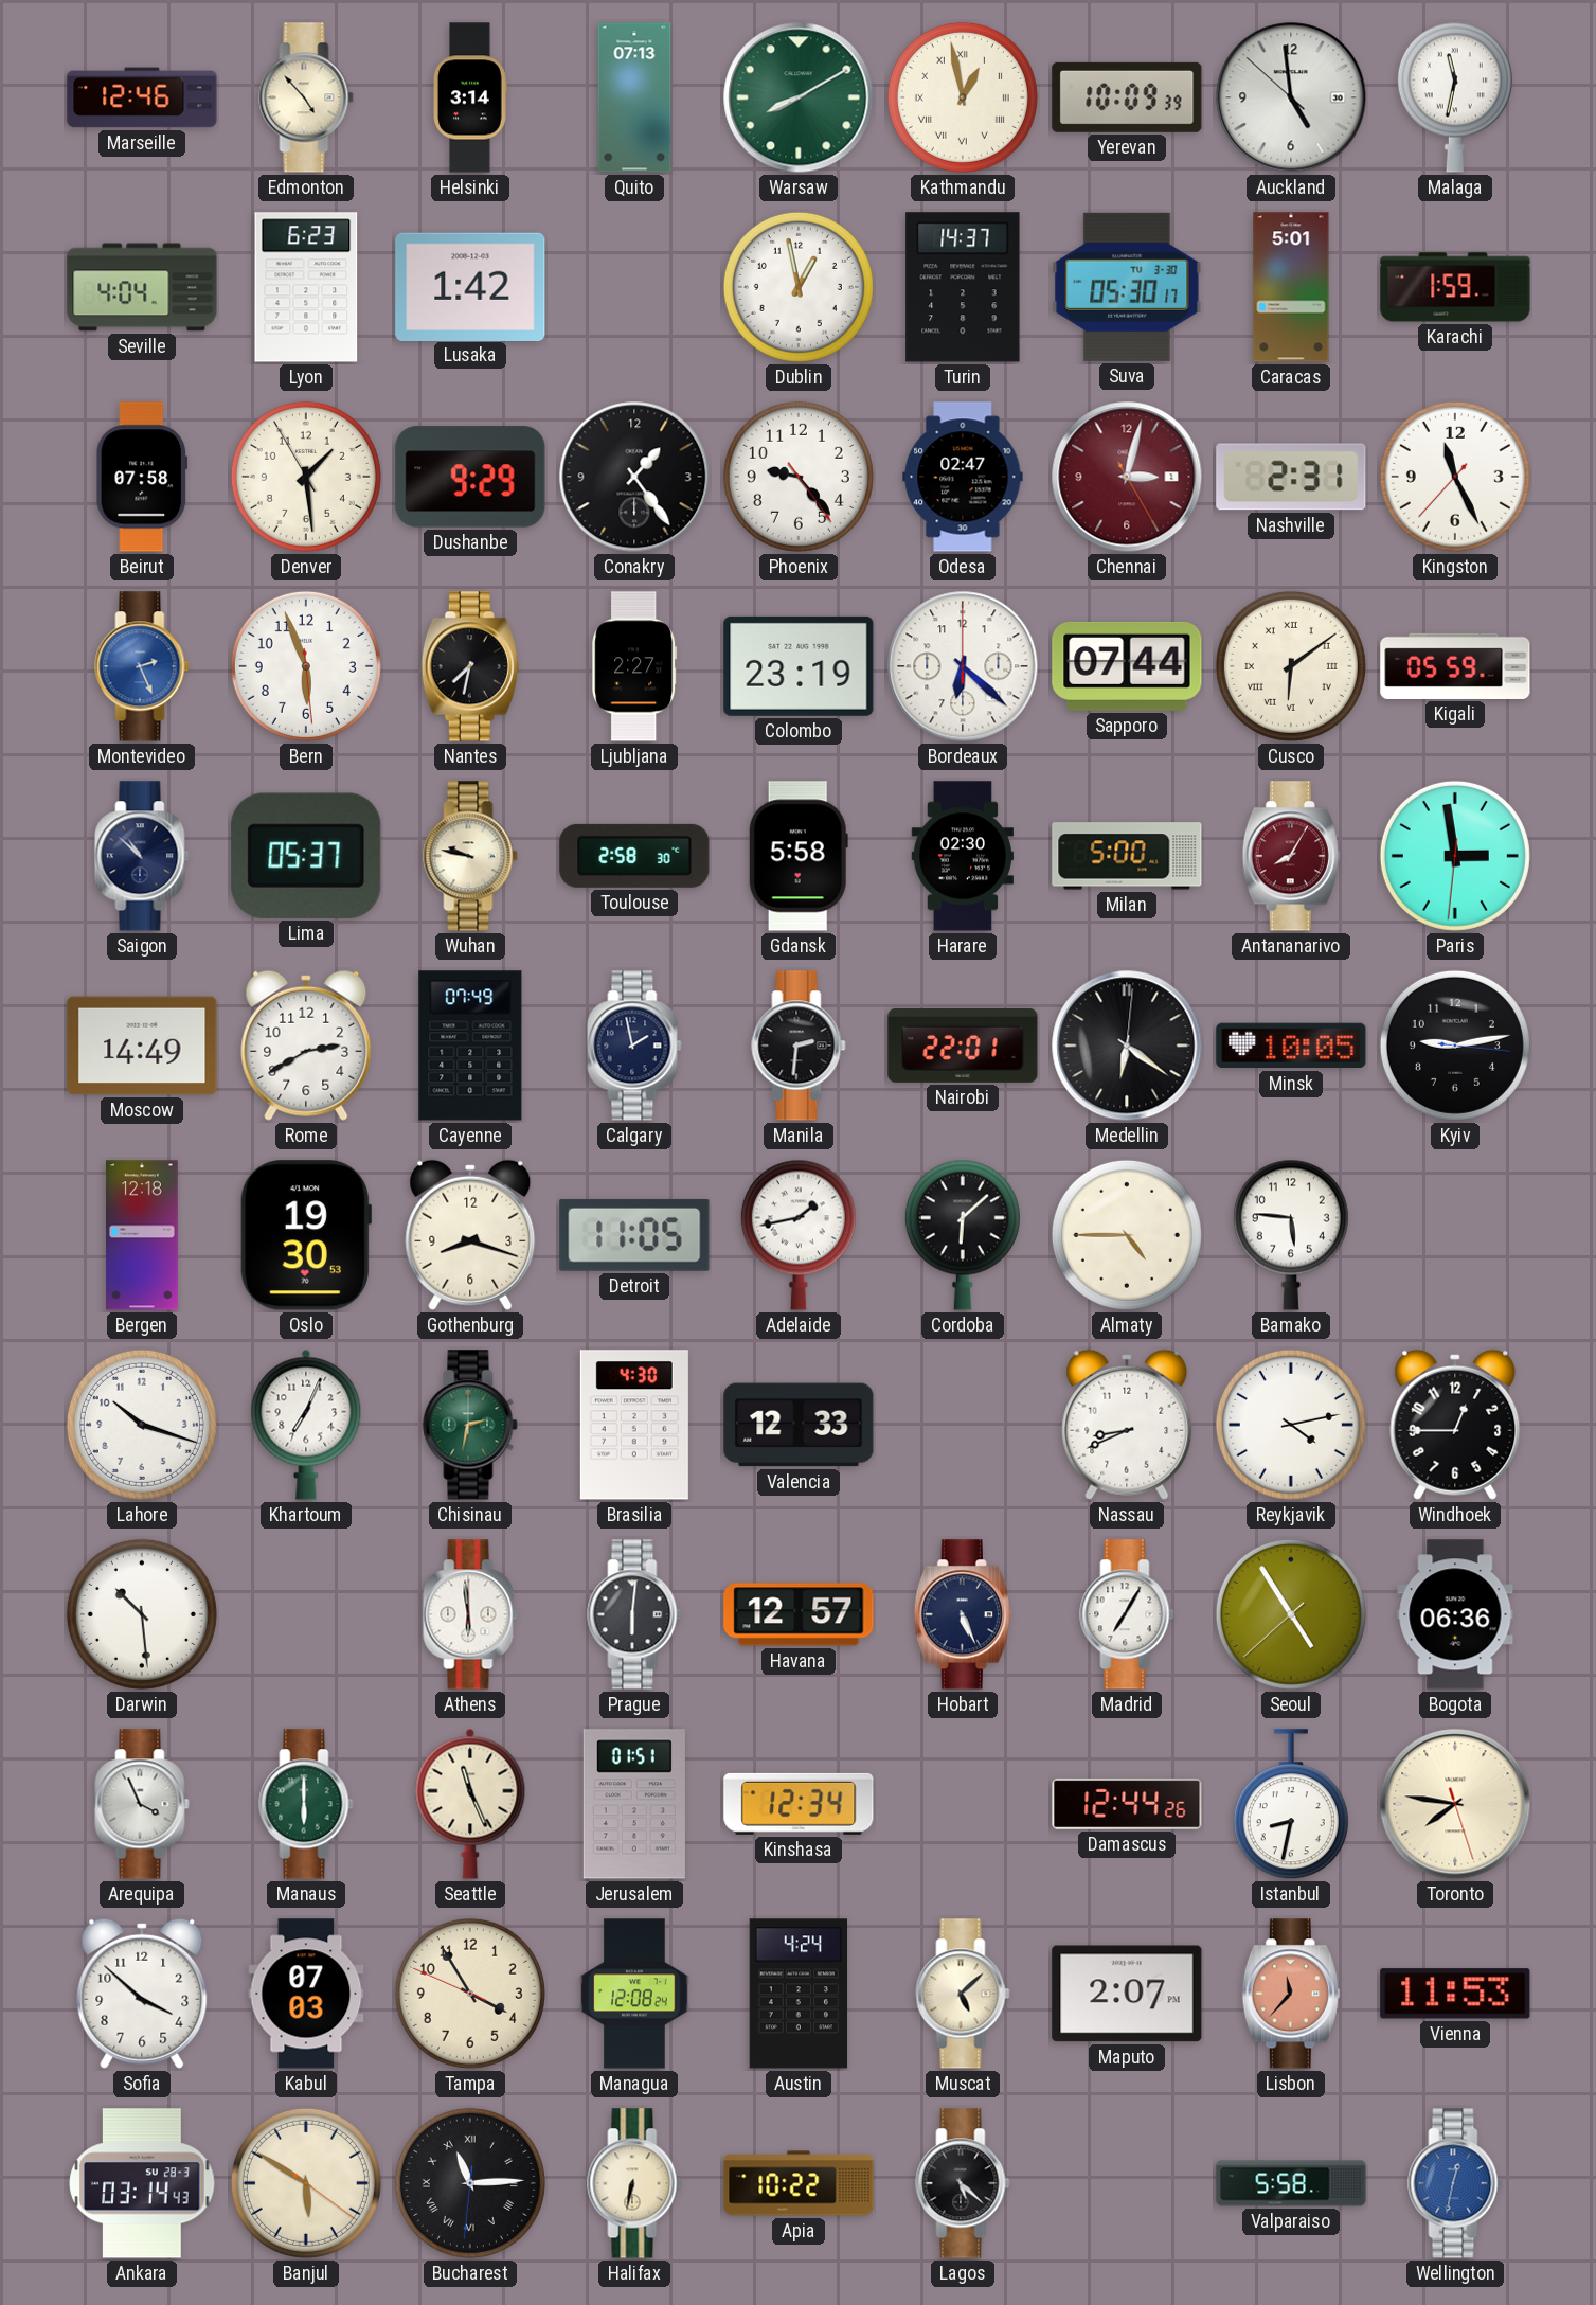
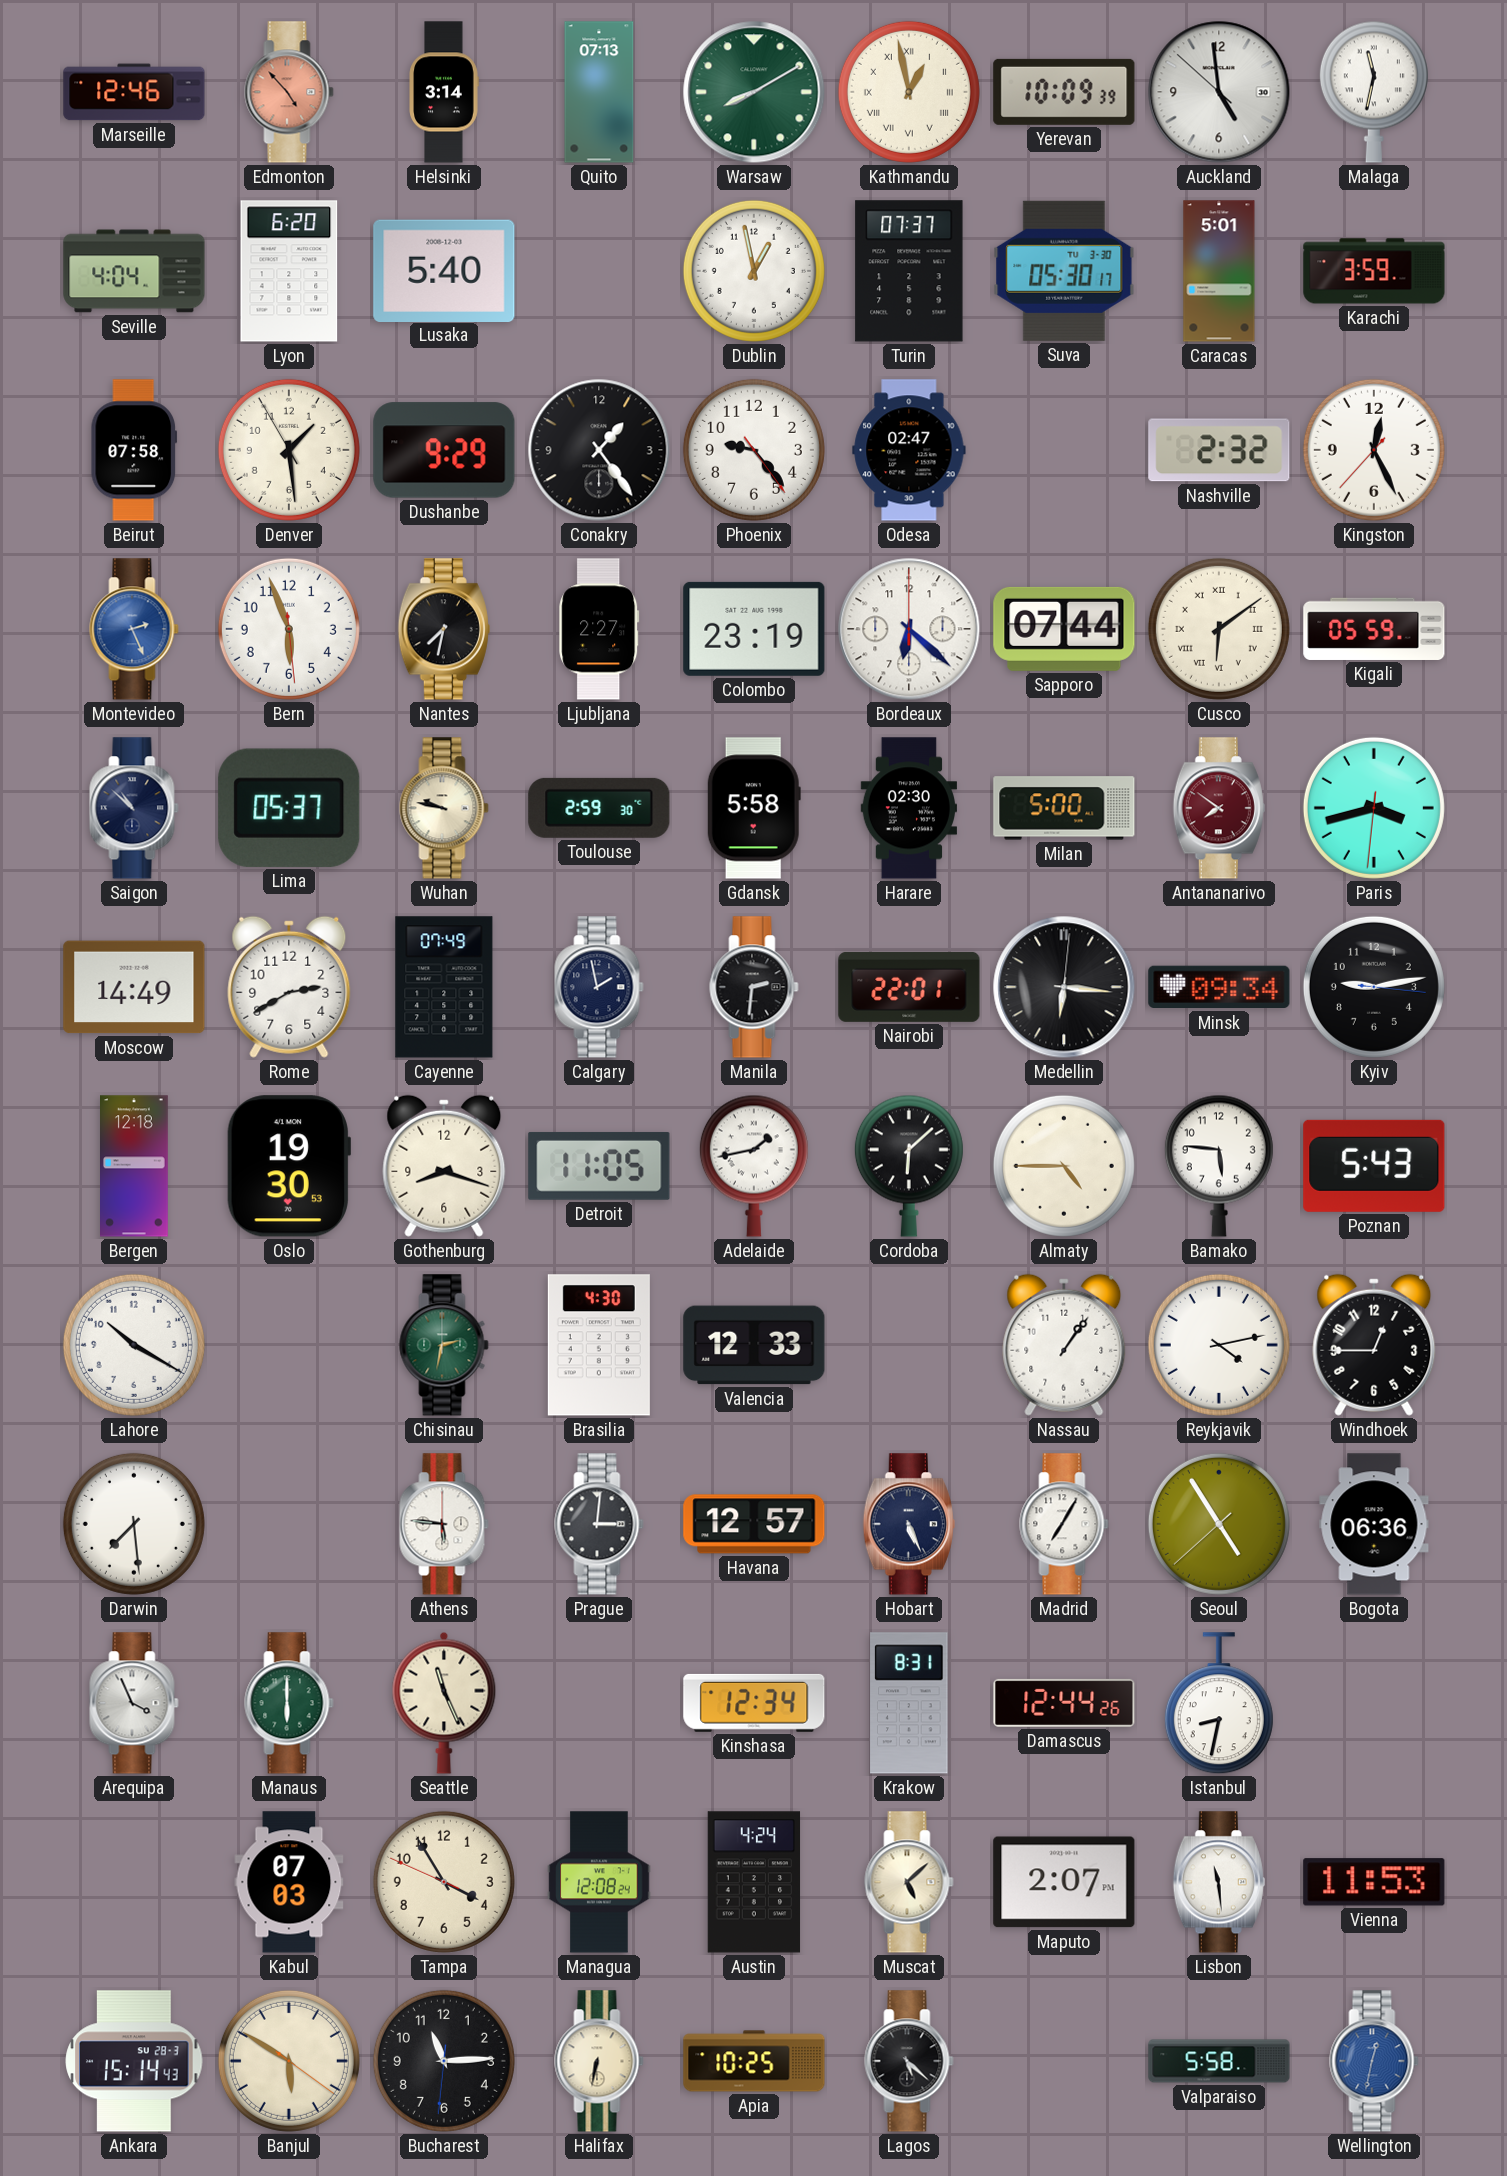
Edmonton dial: cream -> salmon
Lyon: 6:23 -> 6:20
Lusaka: 1:42 -> 5:40
Turin: 14:37 -> 07:37
Karachi: 1:59 -> 3:59
Chennai: 3:02 -> none
Nashville: 2:31 -> 2:32
Kingston: 11:25 -> 12:25
Toulouse: 2:58 -> 2:59
Antananarivo: 8:05 -> 7:51
Paris: 2:58 -> 3:42
Medellin: 6:21 -> 6:16
Minsk: 10:05 -> 09:34
Poznan: none -> 5:43
Lahore: 10:18 -> 10:20
Khartoum: 7:04 -> none
Nassau: 8:41 -> 1:06
Darwin: 10:29 -> 7:29
Athens: 5:59 -> 5:46
Prague: 6:01 -> 3:01
Jerusalem: 01:51 -> none
Krakow: none -> 8:31
Toronto: 7:46 -> none
Sofia: 3:52 -> none
Lisbon: 11:37 -> 11:29
Lisbon dial: salmon -> white
Ankara: 03:14 -> 15:14
Bucharest numerals: Roman -> Arabic
Apia: 10:22 -> 10:25
